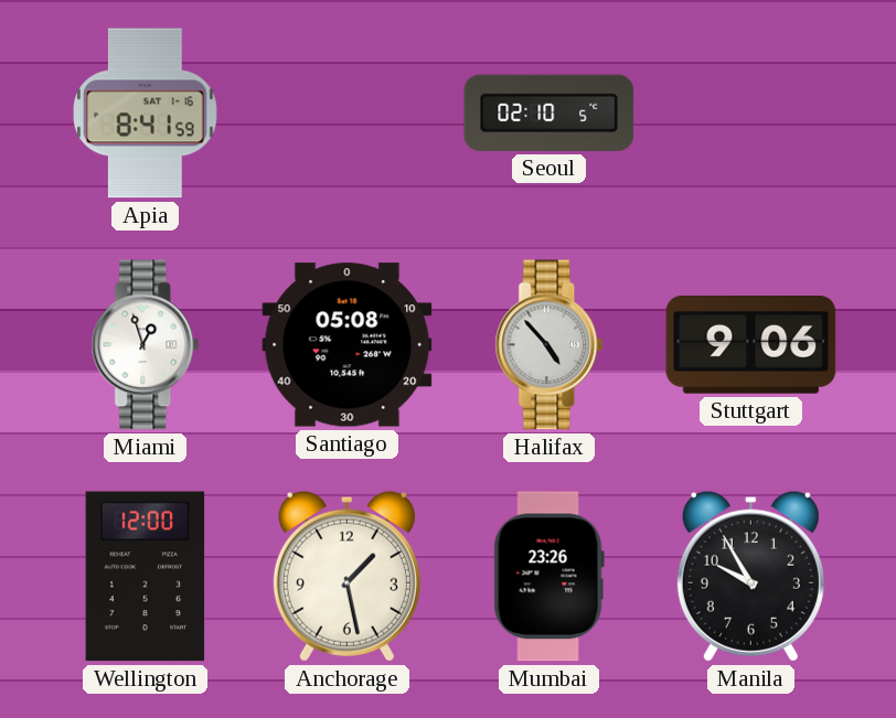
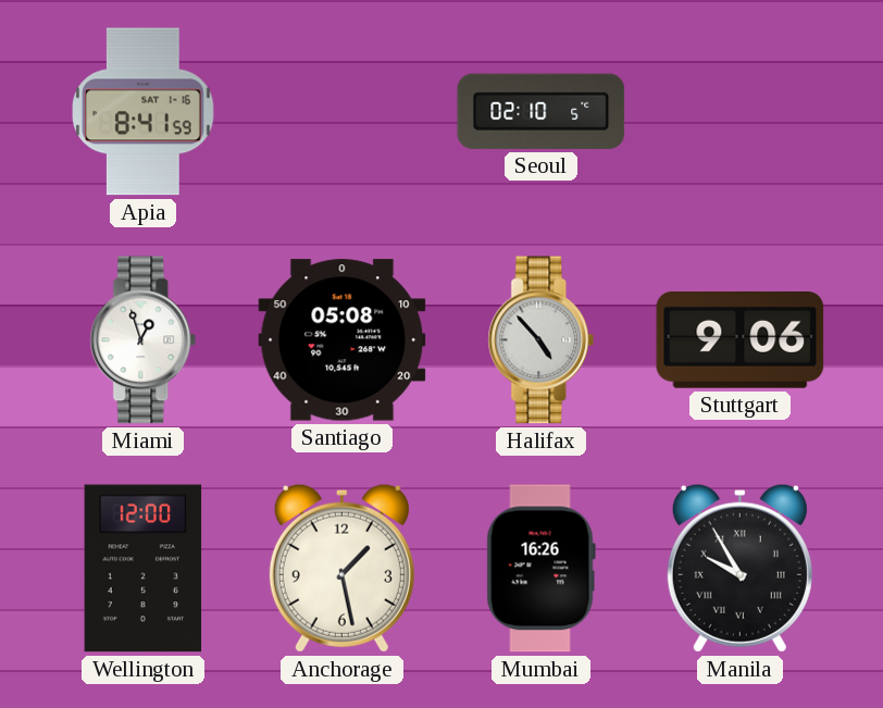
Mumbai: 23:26 -> 16:26
Manila numerals: Arabic -> Roman
